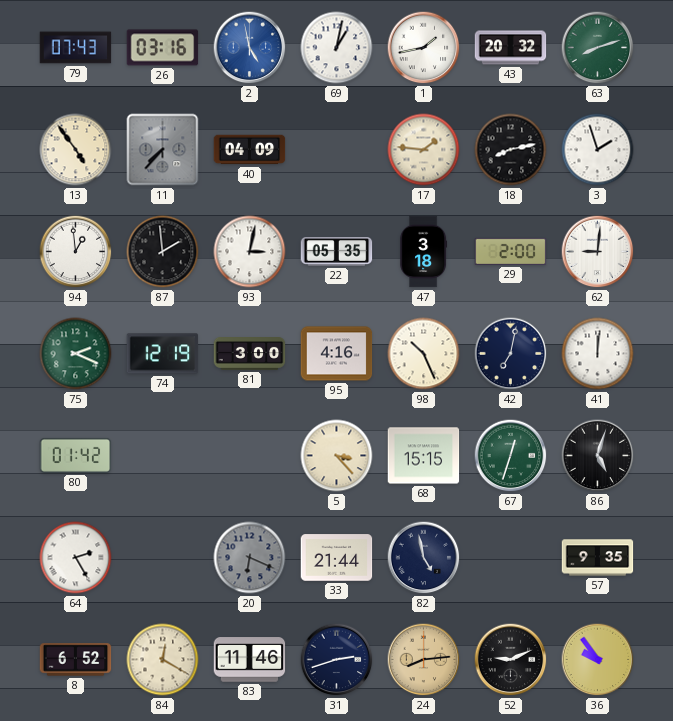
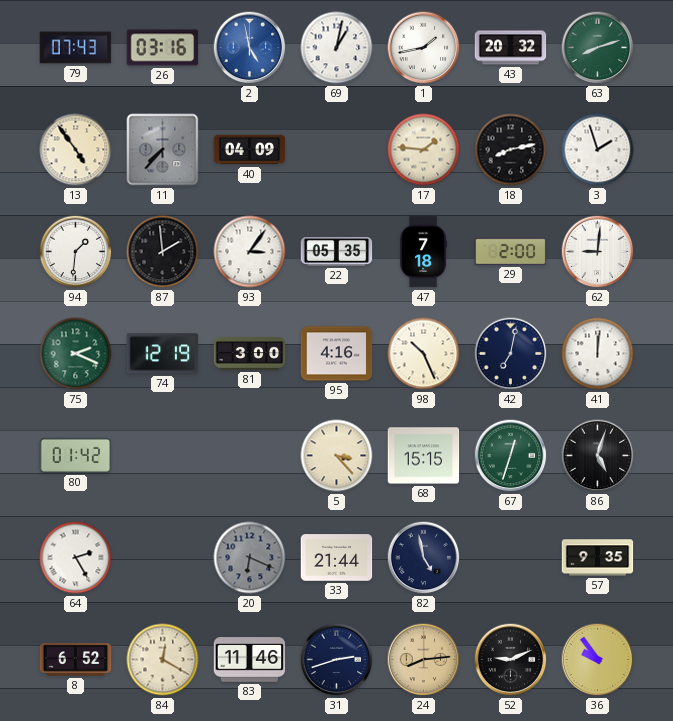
94: 12:59 -> 1:31
93: 3:02 -> 3:06
47: 3:18 -> 7:18
